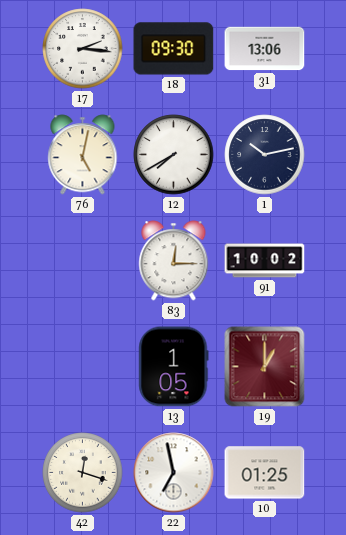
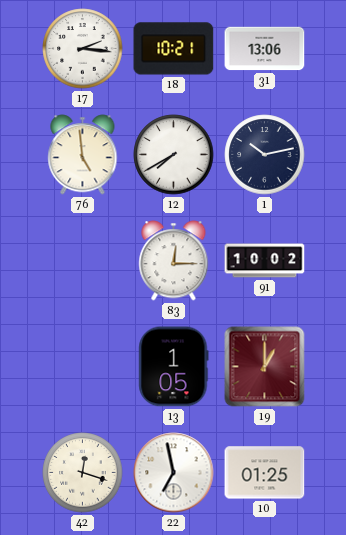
18: 09:30 -> 10:21
76: 5:02 -> 4:59
